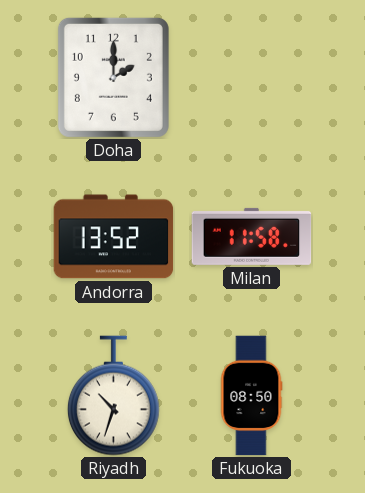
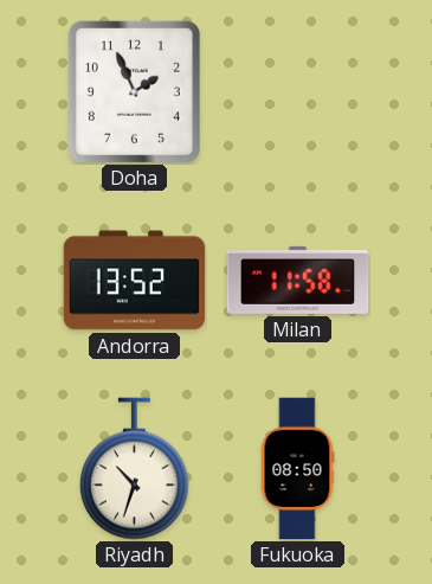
Doha: 2:00 -> 1:56
